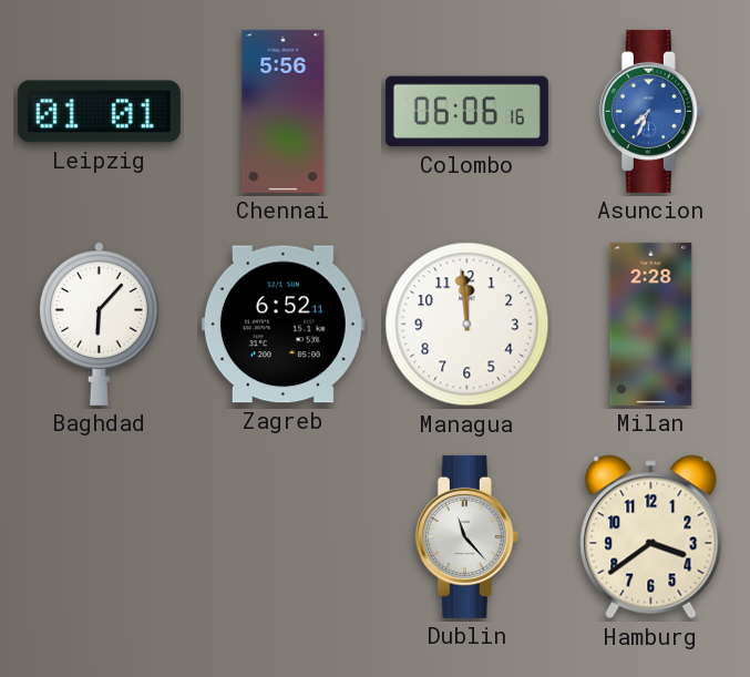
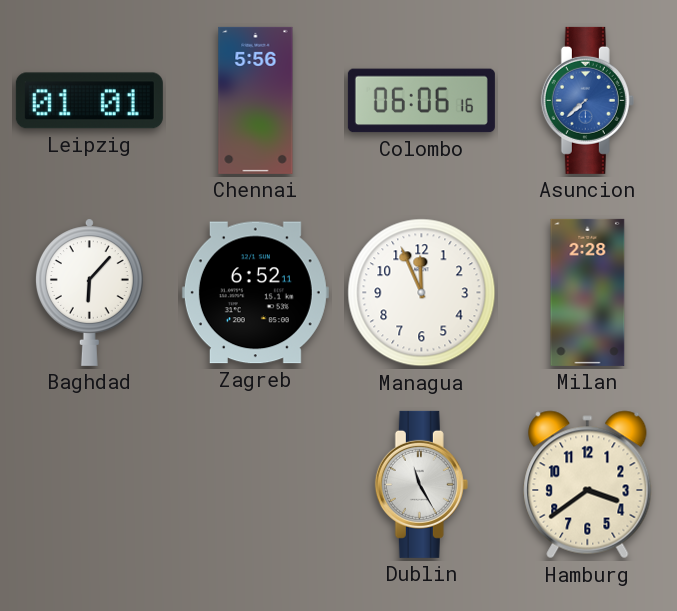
Asuncion: 7:34 -> 7:38
Managua: 11:59 -> 11:56
Dublin: 11:23 -> 11:25
